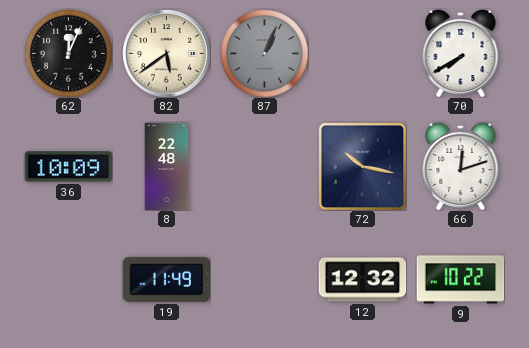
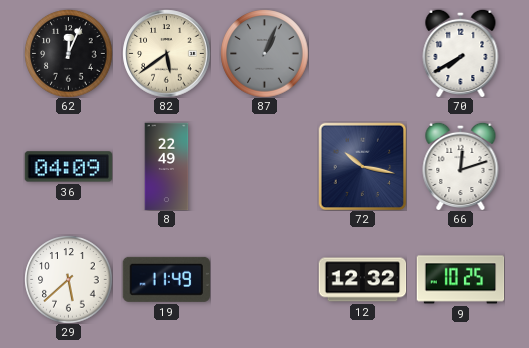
36: 10:09 -> 04:09
8: 22:48 -> 22:49
29: none -> 5:38
9: 10:22 -> 10:25
